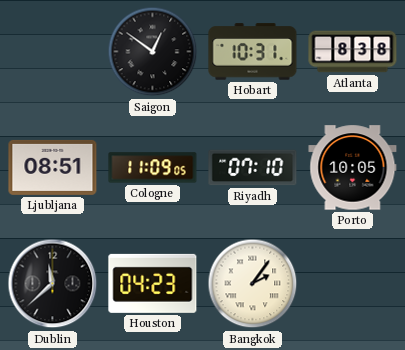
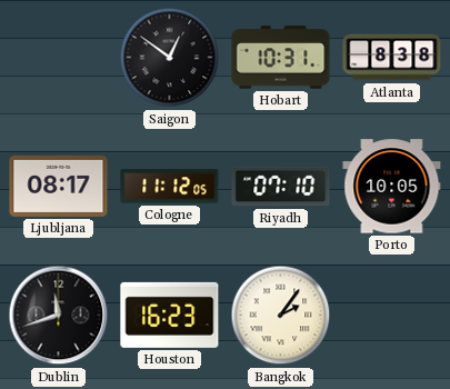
Ljubljana: 08:51 -> 08:17
Cologne: 11:09 -> 11:12
Dublin: 11:38 -> 11:42
Houston: 04:23 -> 16:23
